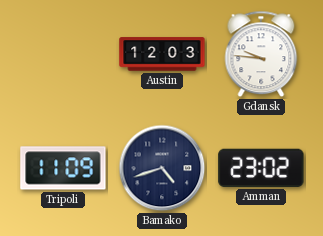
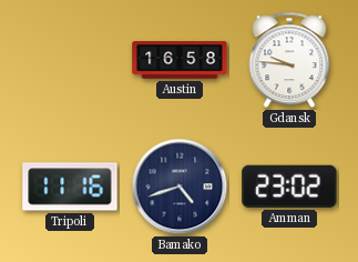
Austin: 12:03 -> 16:58
Tripoli: 11:09 -> 11:16
